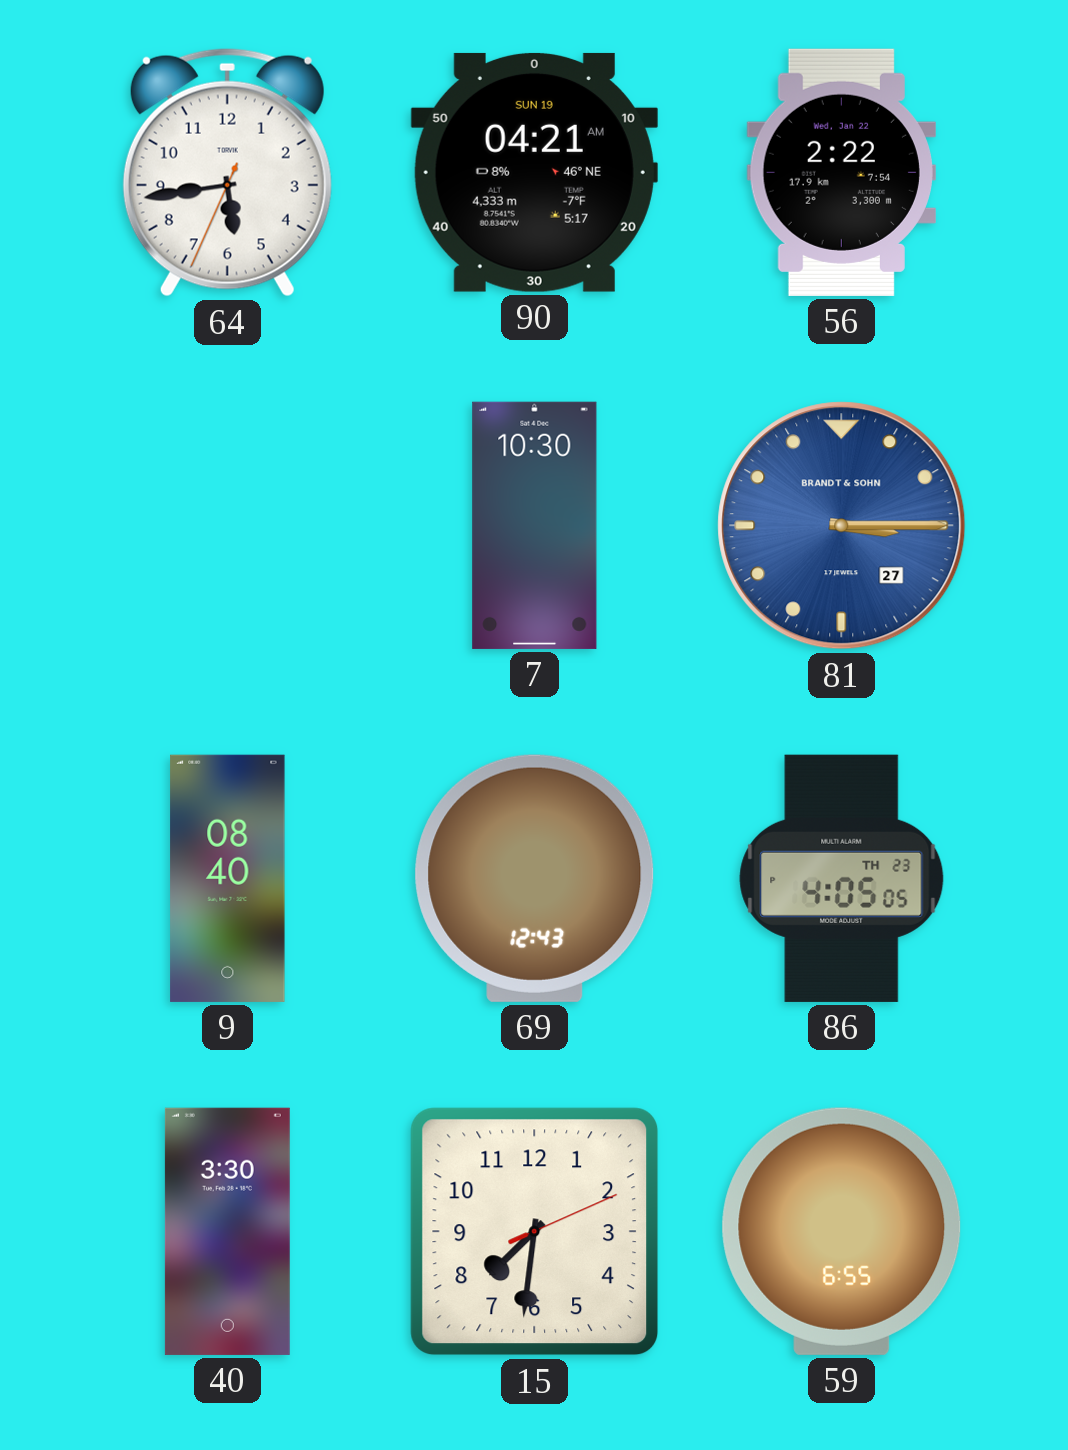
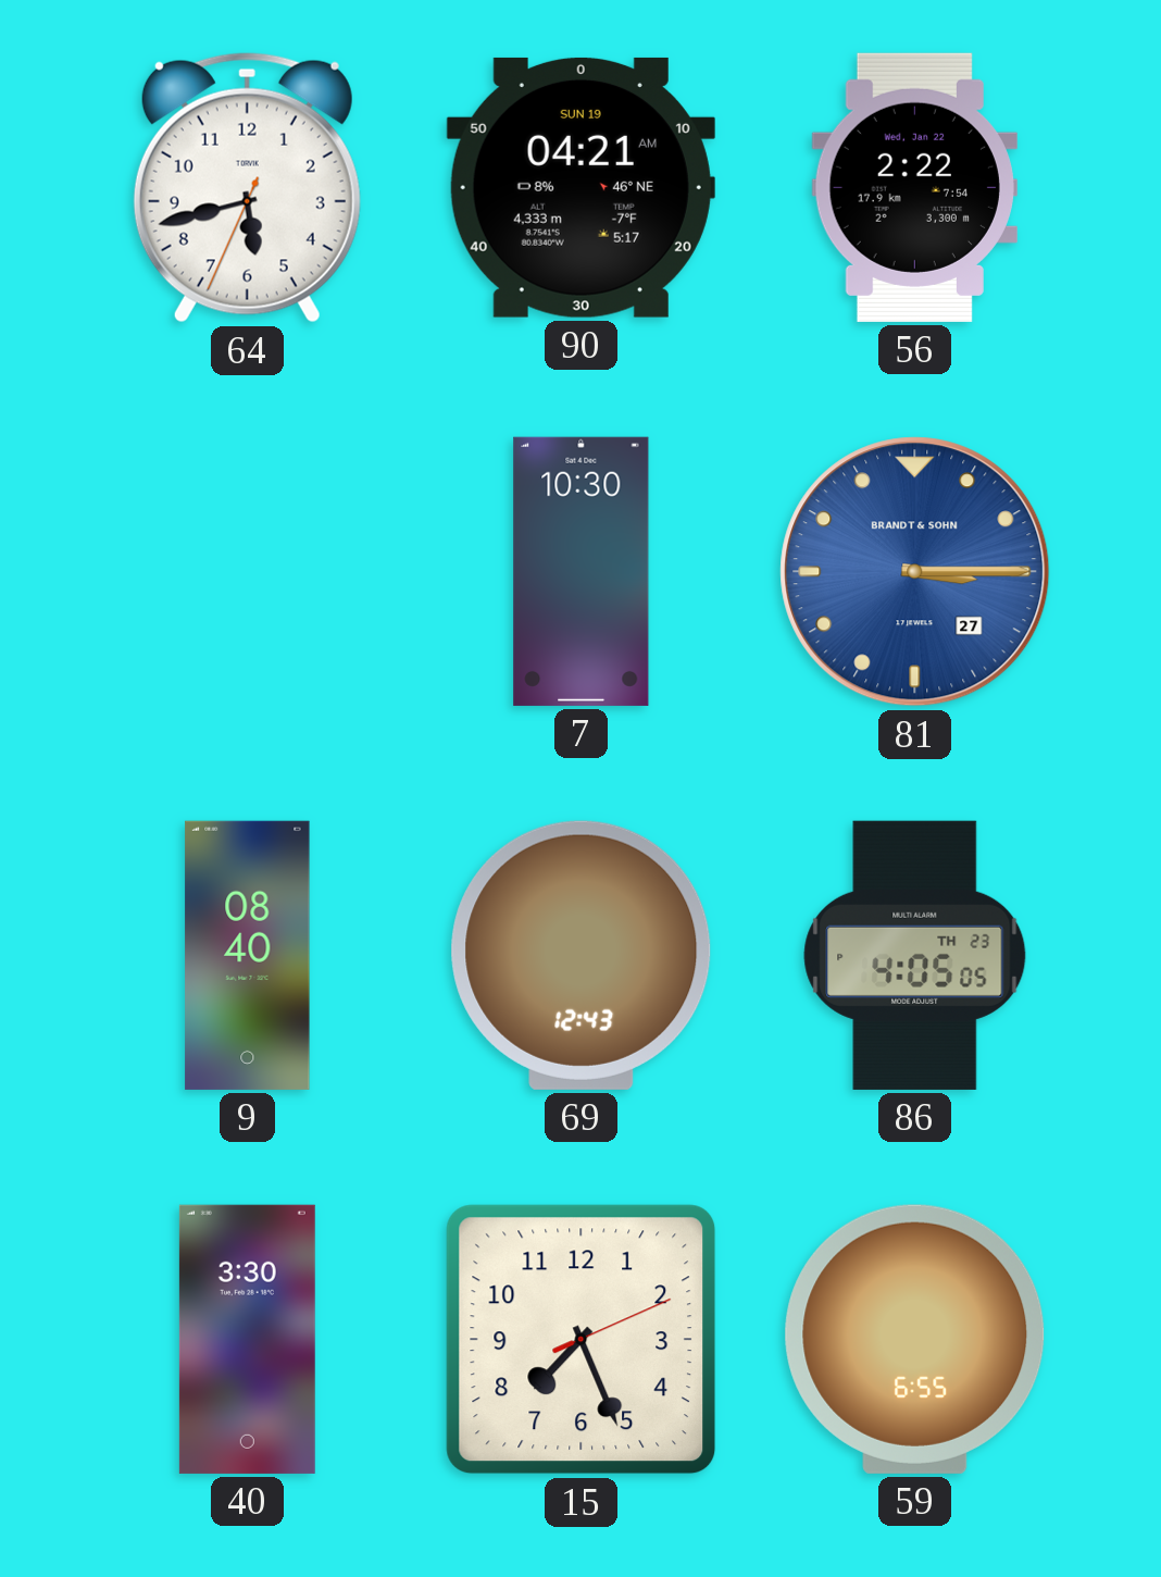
64: 5:43 -> 5:42
15: 7:31 -> 7:26
